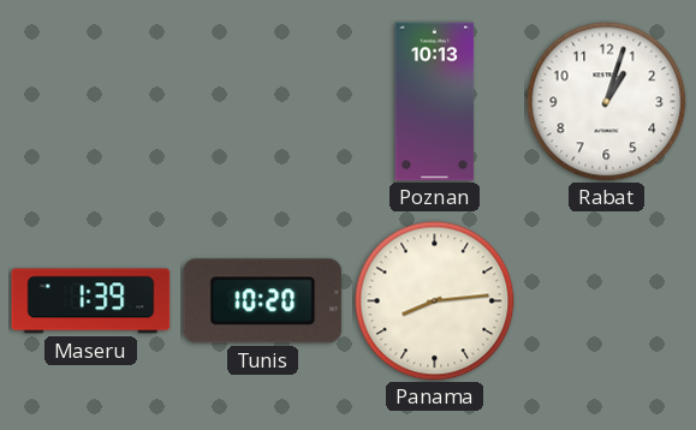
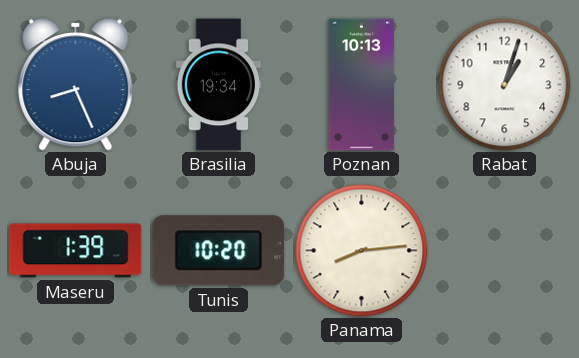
Abuja: none -> 8:26
Brasilia: none -> 19:34
